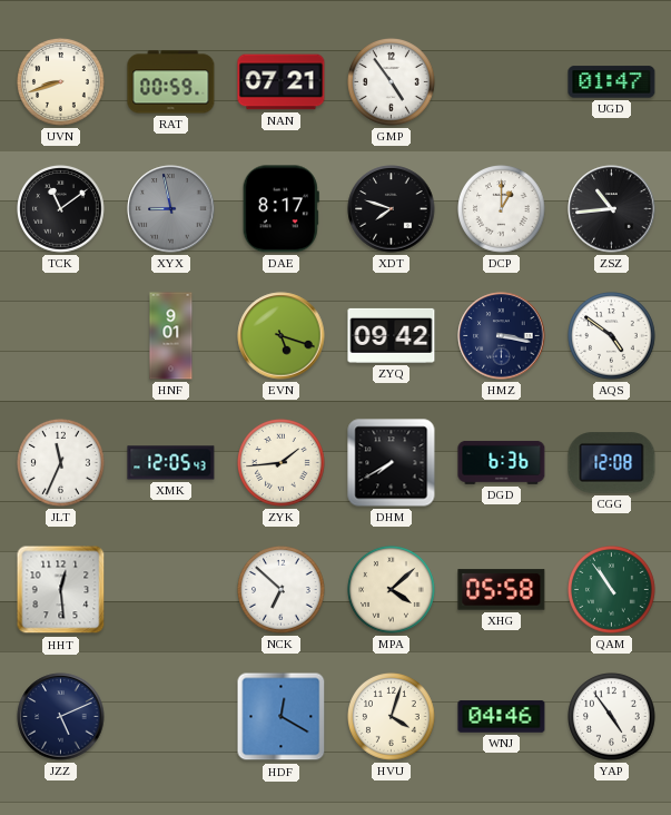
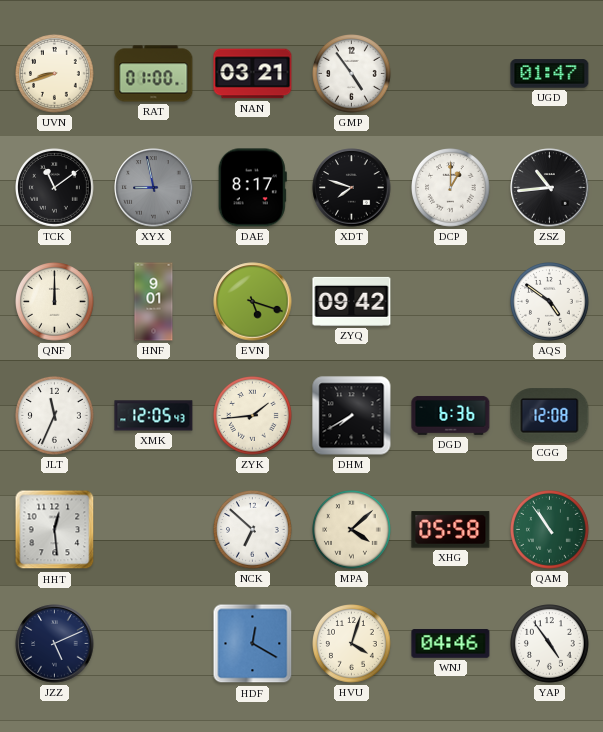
RAT: 00:59 -> 01:00
NAN: 07:21 -> 03:21
QNF: none -> 12:00
HMZ: 3:17 -> none
